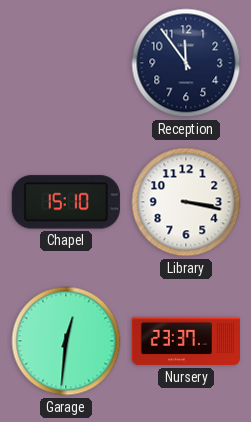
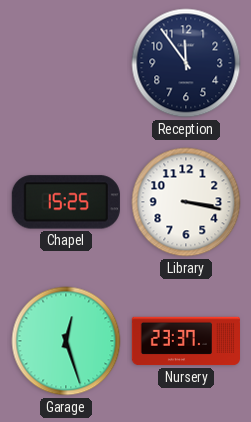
Chapel: 15:10 -> 15:25
Garage: 12:31 -> 12:27
